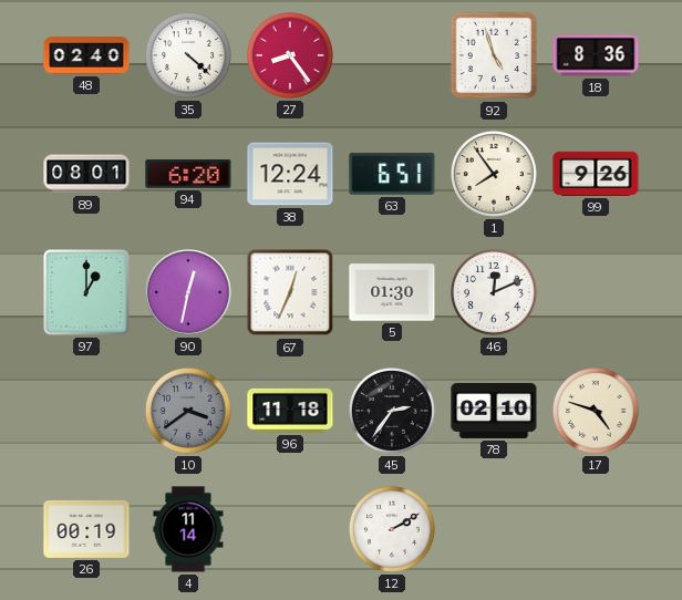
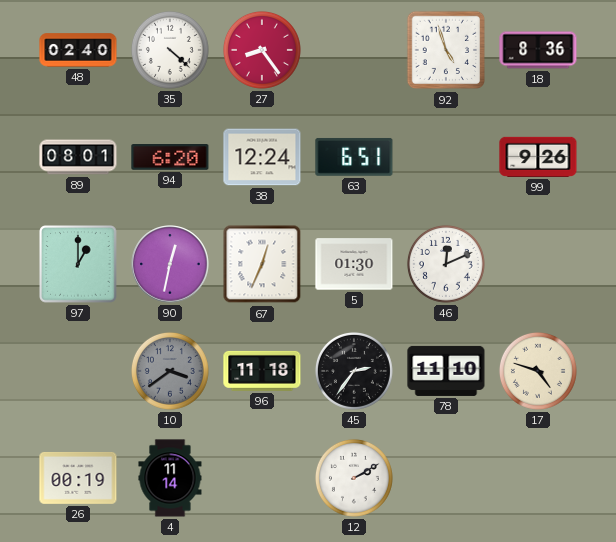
1: 7:54 -> none
78: 02:10 -> 11:10
